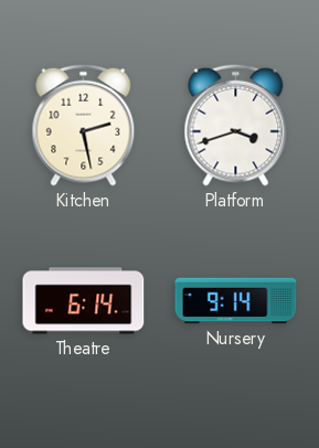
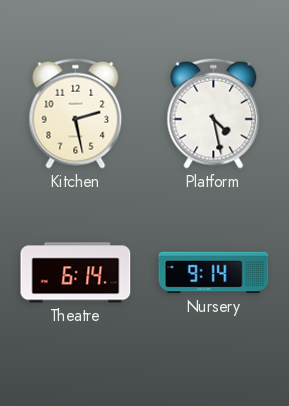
Platform: 3:42 -> 4:28
